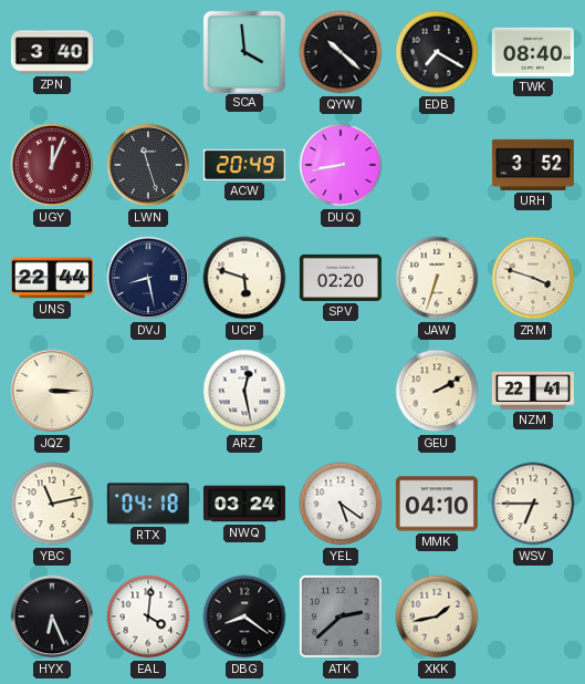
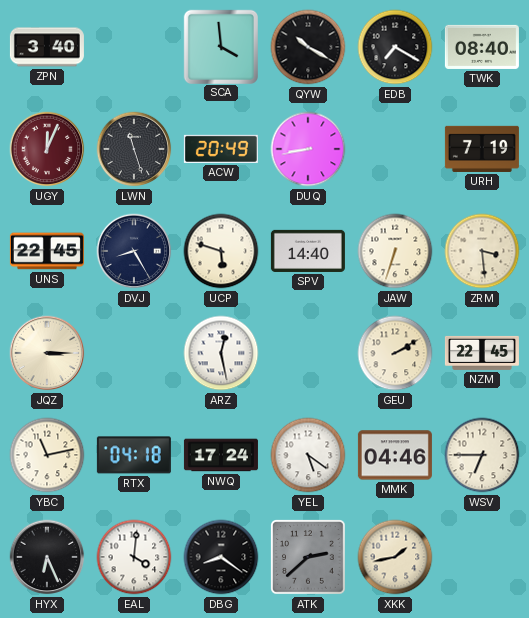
QYW: 10:22 -> 10:20
URH: 3:52 -> 7:19
UNS: 22:44 -> 22:45
DVJ: 8:28 -> 8:25
SPV: 02:20 -> 14:40
ZRM: 3:48 -> 3:29
NZM: 22:41 -> 22:45
NWQ: 03:24 -> 17:24
MMK: 04:10 -> 04:46
